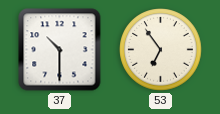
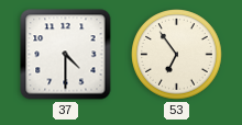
37: 10:30 -> 4:30
